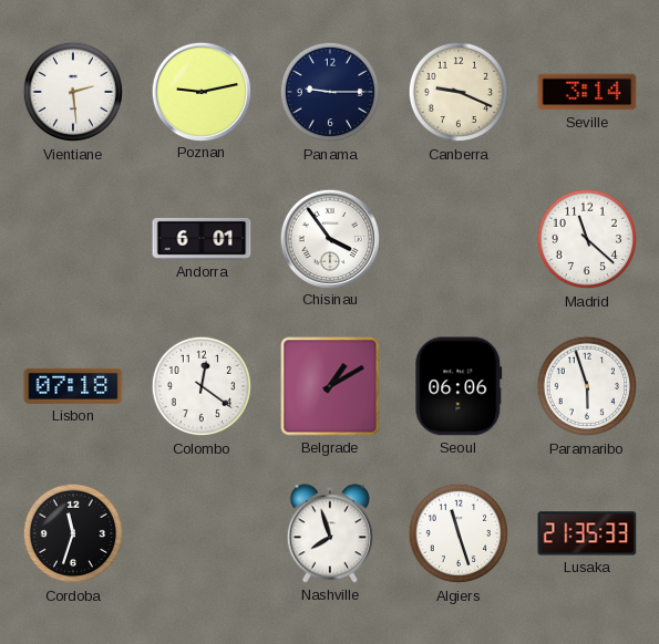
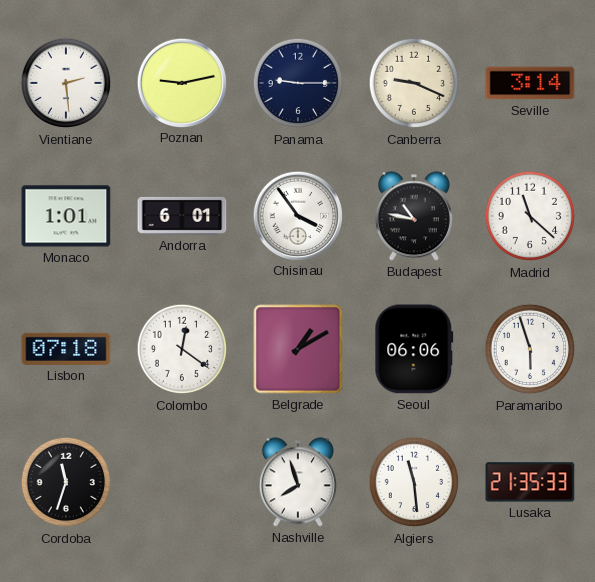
Monaco: none -> 1:01
Budapest: none -> 10:47
Algiers: 11:27 -> 11:29
